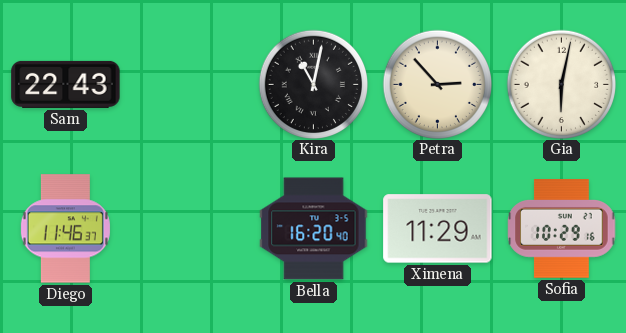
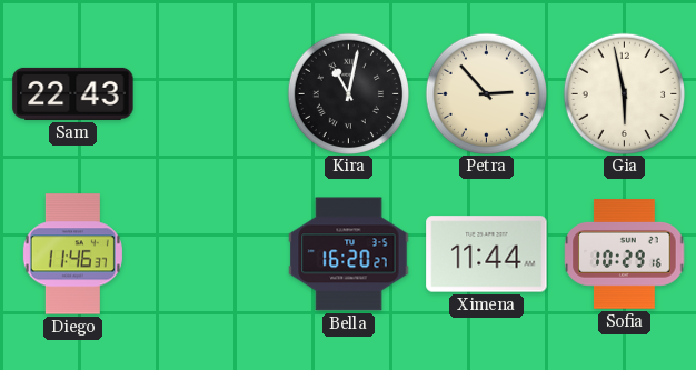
Gia: 6:02 -> 5:58
Bella: 16:20:40 -> 16:20:27
Ximena: 11:29 -> 11:44
